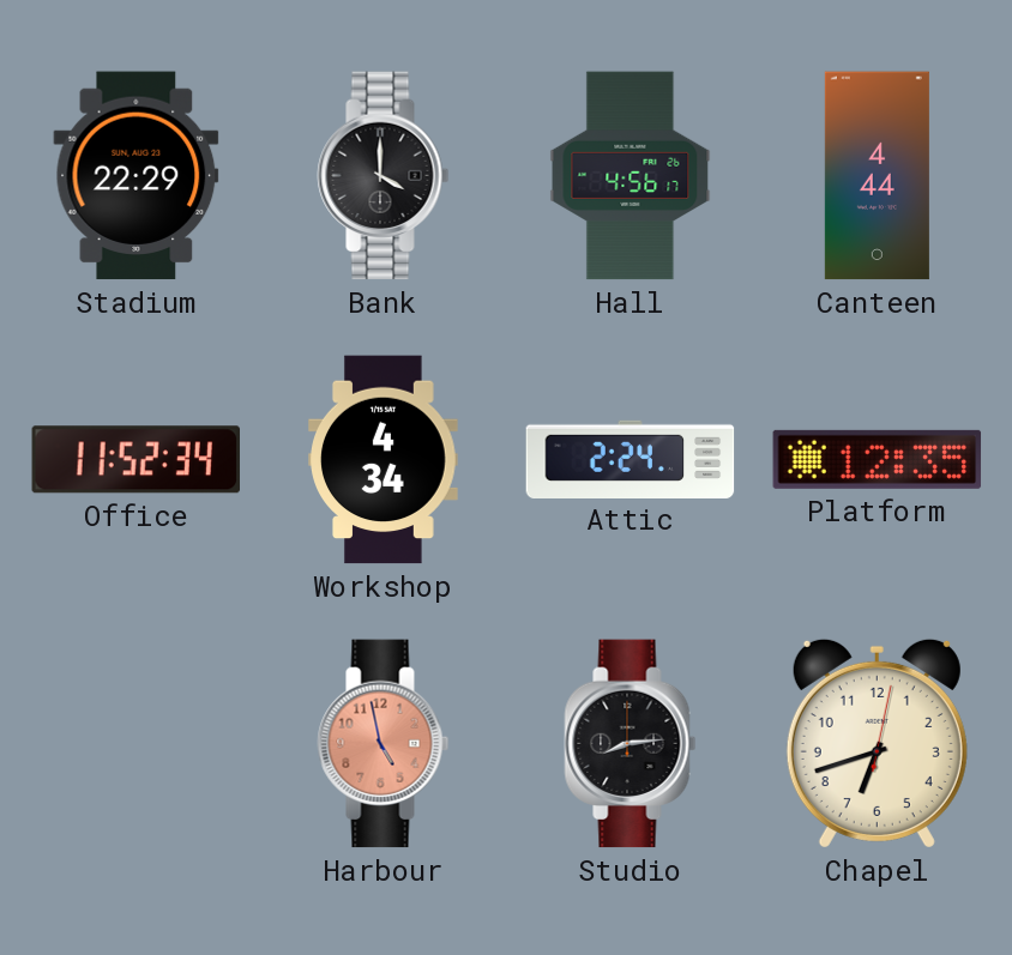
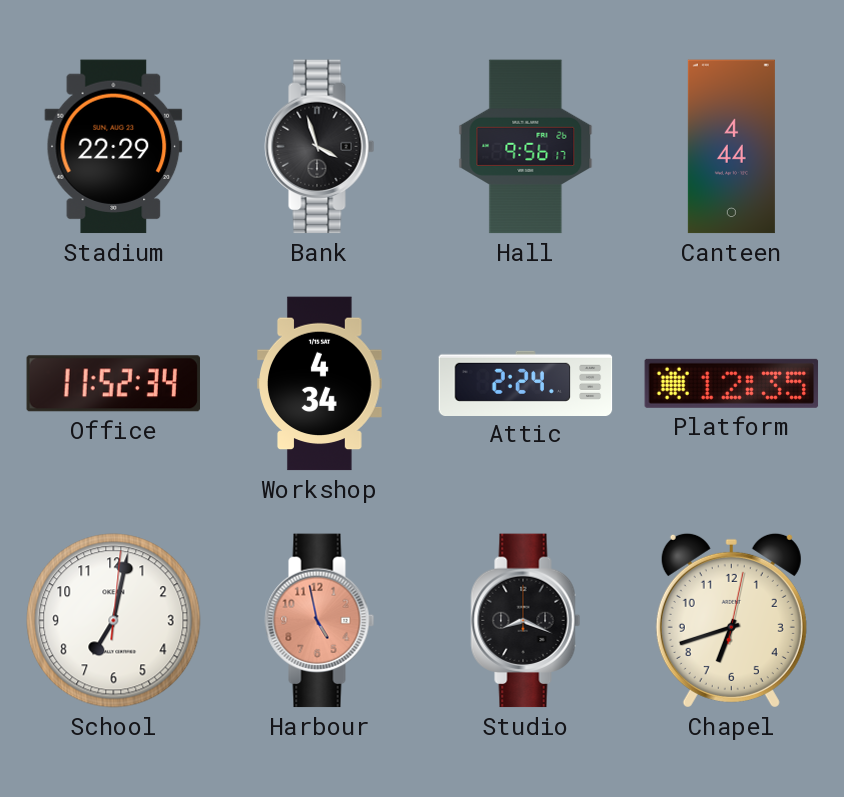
Bank: 4:00 -> 3:57
Hall: 4:56 -> 9:56
School: none -> 7:02
Studio: 8:14 -> 8:19
